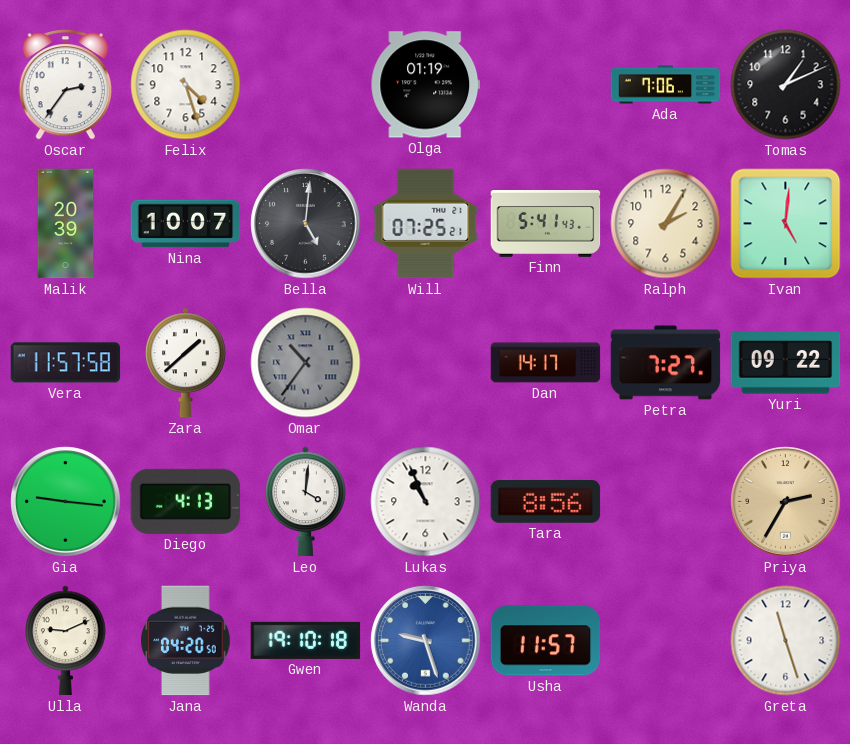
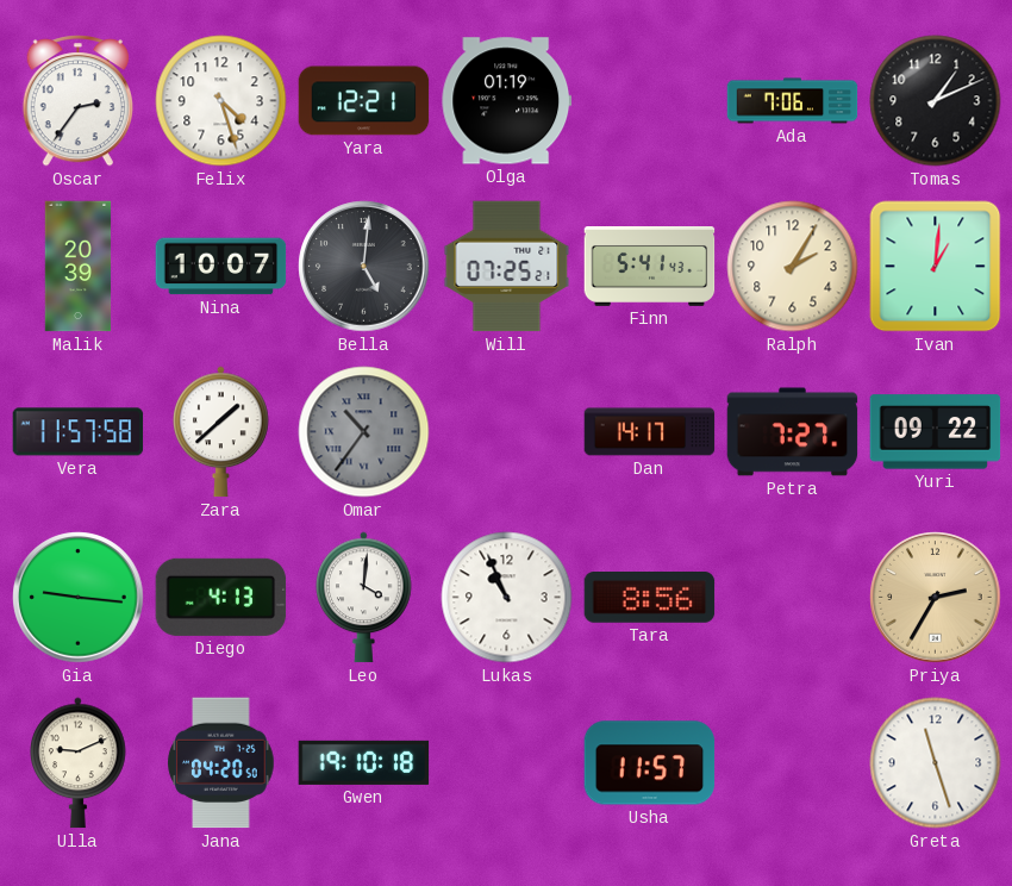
Yara: none -> 12:21
Ivan: 5:01 -> 1:01
Wanda: 9:27 -> none
